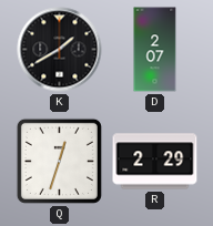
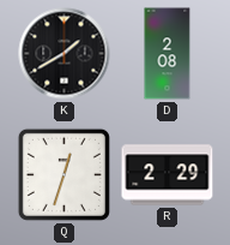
D: 2:07 -> 2:08
